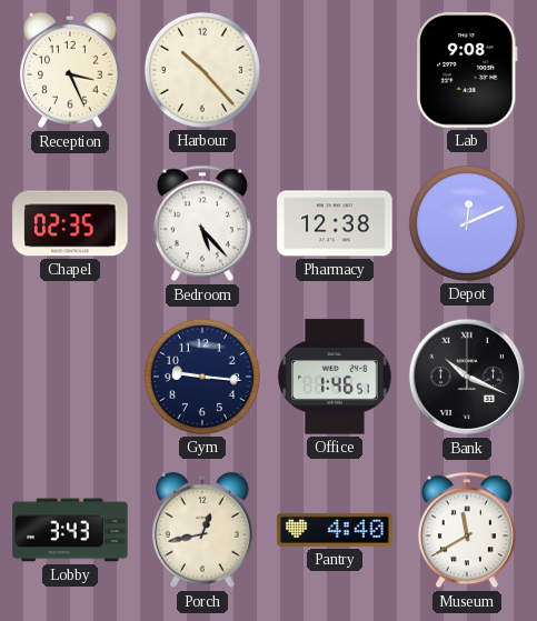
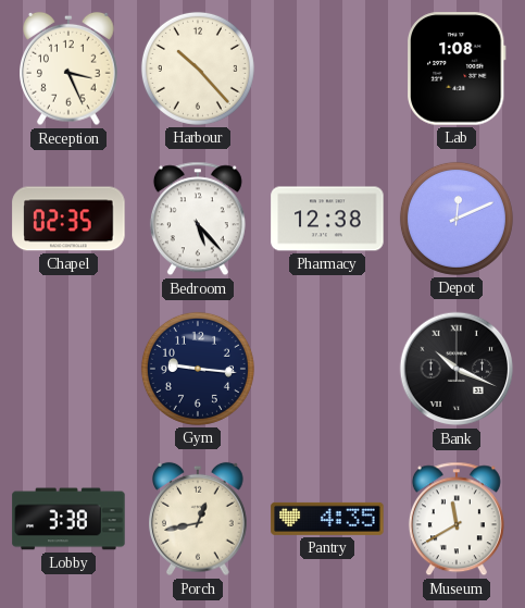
Lab: 9:08 -> 1:08
Office: 1:46 -> none
Lobby: 3:43 -> 3:38
Pantry: 4:40 -> 4:35
